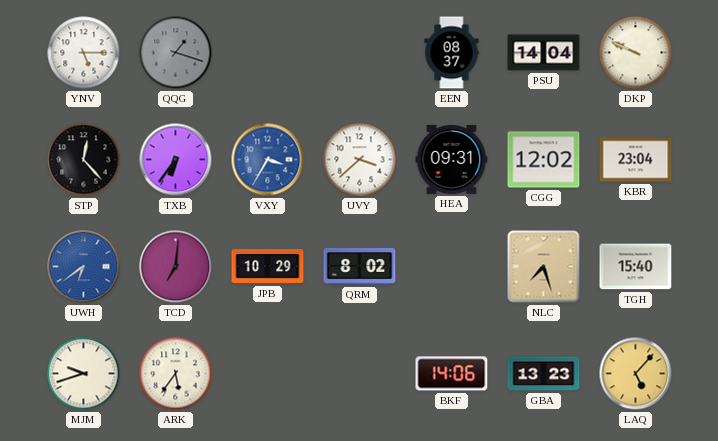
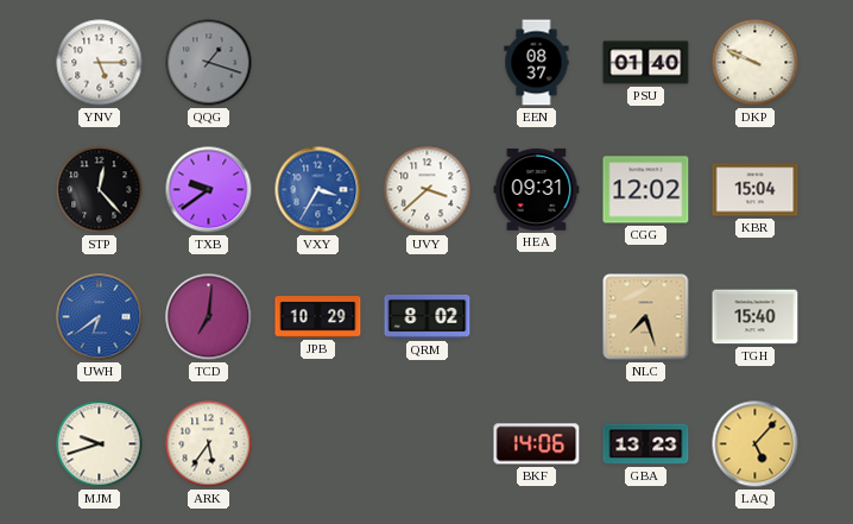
PSU: 14:04 -> 01:40
TXB: 6:36 -> 9:39
KBR: 23:04 -> 15:04
